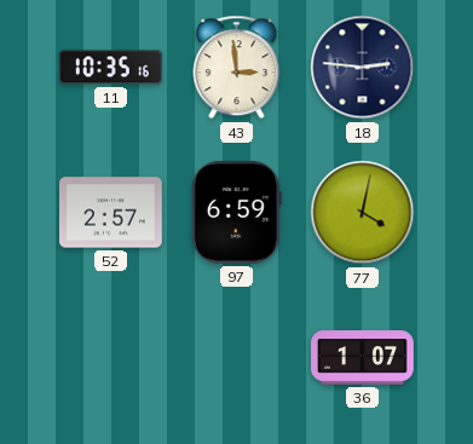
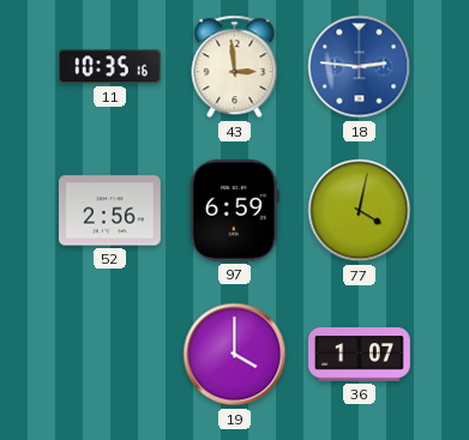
18 dial: navy -> blue
52: 2:57 -> 2:56
19: none -> 4:00
